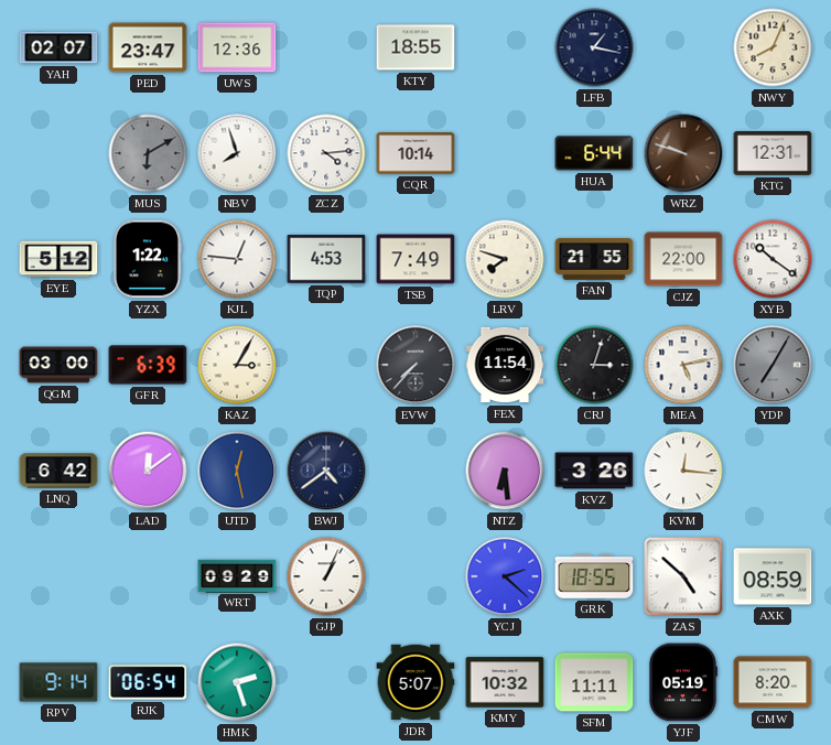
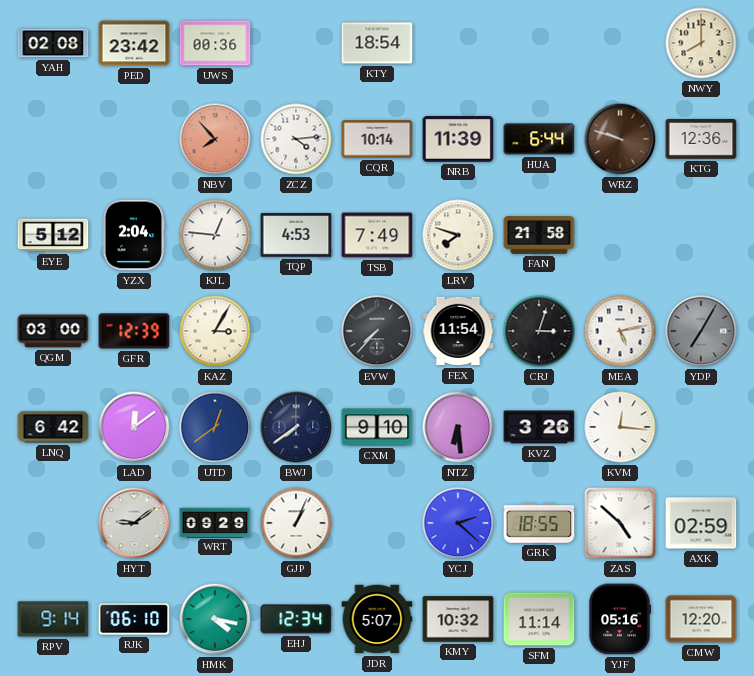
YAH: 02:07 -> 02:08
PED: 23:47 -> 23:42
UWS: 12:36 -> 00:36
KTY: 18:55 -> 18:54
LFB: 1:17 -> none
NWY: 8:04 -> 8:00
MUS: 6:10 -> none
NBV: 7:57 -> 7:53
NBV dial: white -> salmon
NRB: none -> 11:39
KTG: 12:31 -> 12:36
YZX: 1:22 -> 2:04
FAN: 21:55 -> 21:58
CJZ: 22:00 -> none
XYB: 10:21 -> none
GFR: 6:39 -> 12:39
UTD: 12:28 -> 12:39
BWJ: 4:39 -> 7:39
CXM: none -> 9:10
HYT: none -> 9:09
AXK: 08:59 -> 02:59
RJK: 06:54 -> 06:10
HMK: 2:27 -> 4:17
EHJ: none -> 12:34
SFM: 11:11 -> 11:14
YJF: 05:19 -> 05:16
CMW: 8:20 -> 12:20
